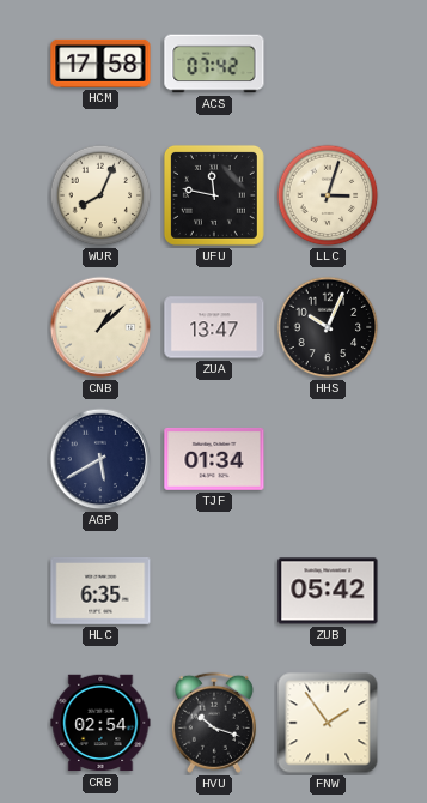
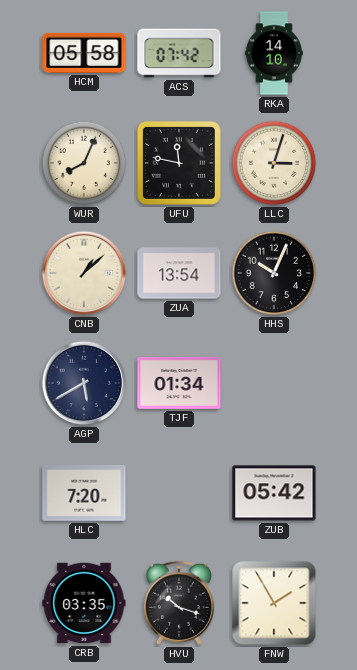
HCM: 17:58 -> 05:58
RKA: none -> 14:10
ZUA: 13:47 -> 13:54
HLC: 6:35 -> 7:20
CRB: 02:54 -> 03:35
FNW: 1:54 -> 1:55
